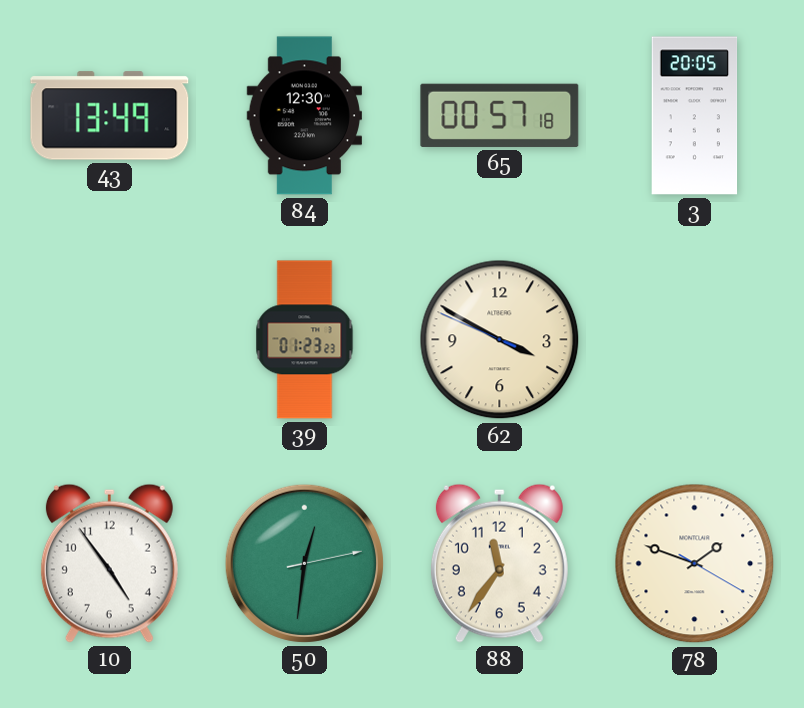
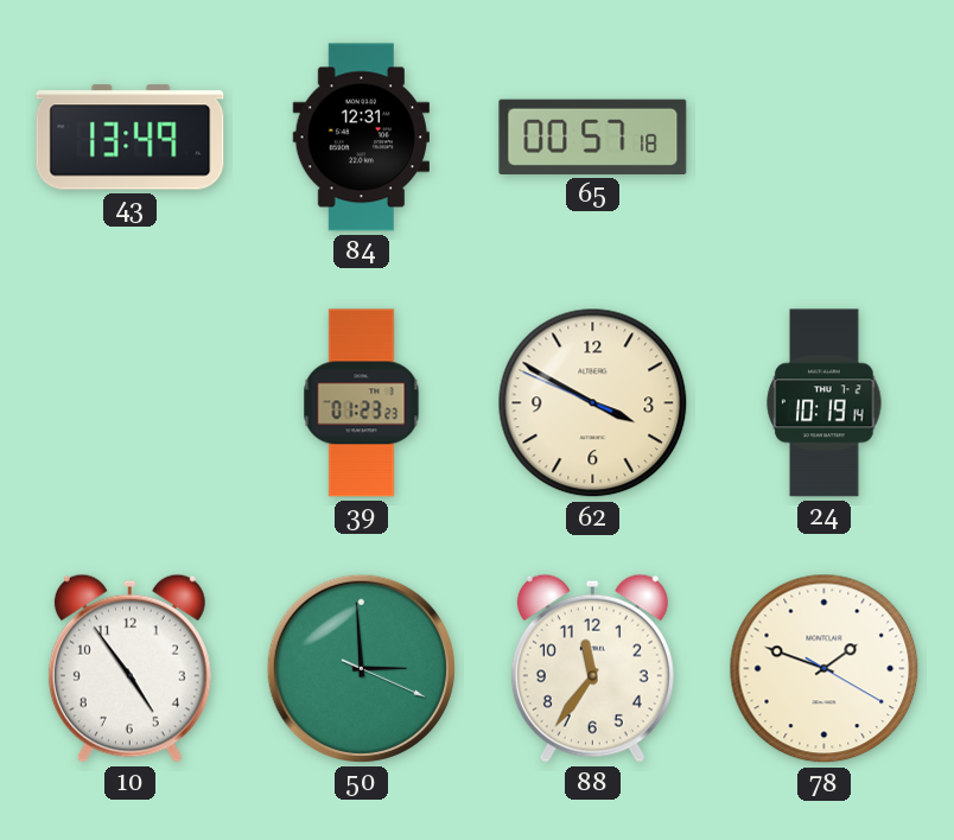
84: 12:30 -> 12:31
3: 20:05 -> none
24: none -> 10:19
50: 12:31 -> 2:59
